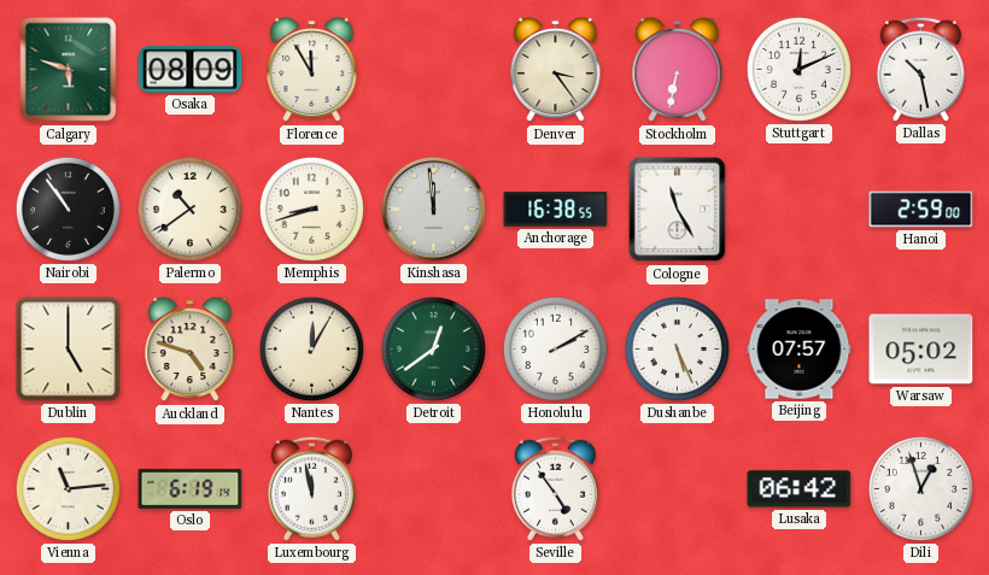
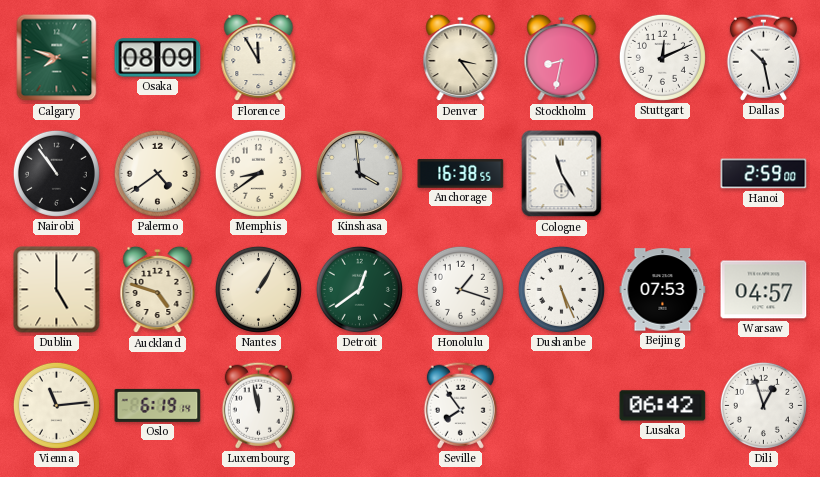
Calgary: 5:48 -> 7:48
Stockholm: 6:32 -> 8:32
Palermo: 10:39 -> 4:39
Memphis: 8:42 -> 8:39
Kinshasa: 11:59 -> 3:59
Nantes: 12:05 -> 1:05
Honolulu: 2:10 -> 1:18
Beijing: 07:57 -> 07:53
Warsaw: 05:02 -> 04:57
Seville: 4:54 -> 7:54
